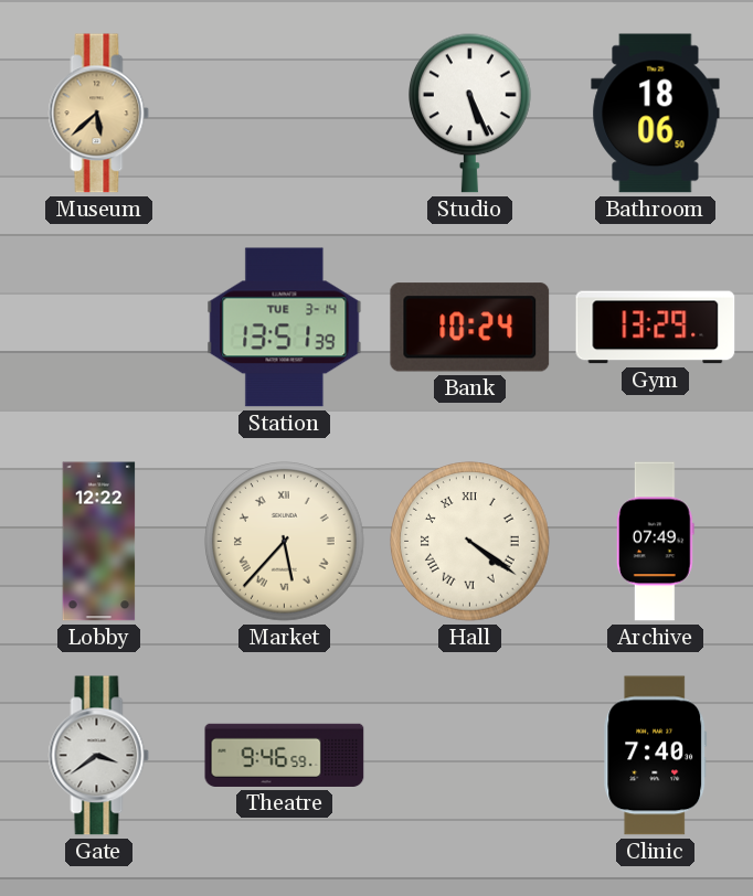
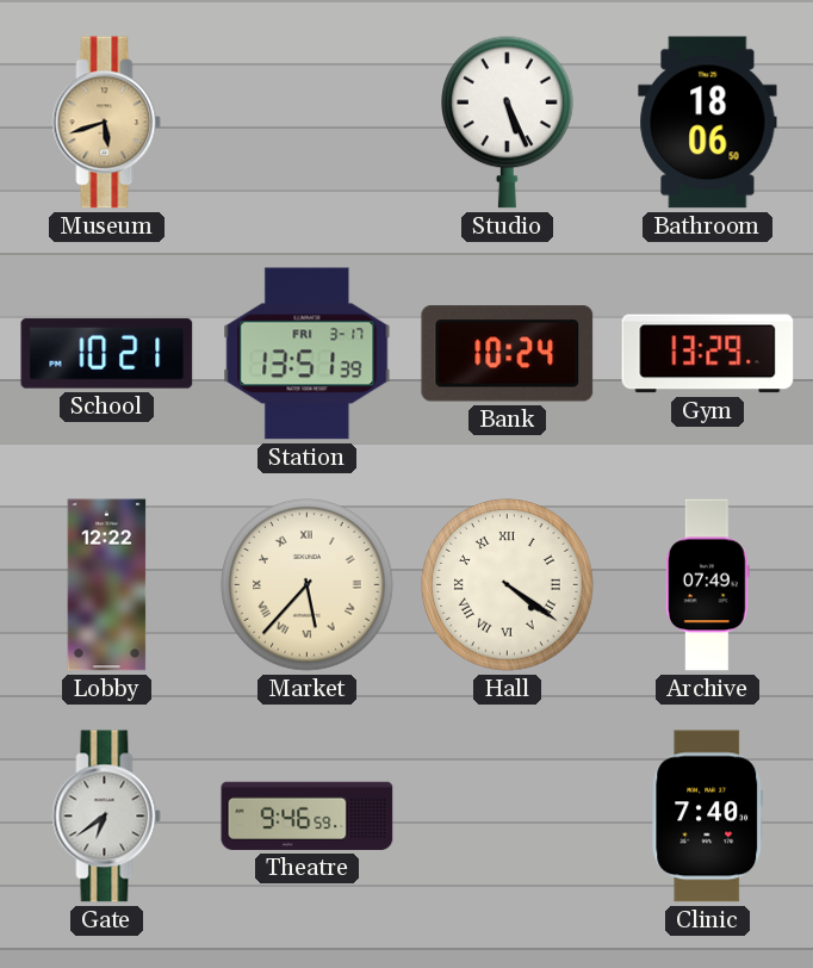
Museum: 5:38 -> 5:42
School: none -> 10:21
Station date: TUE 3-14 -> FRI 3-17
Gate: 3:39 -> 6:39
